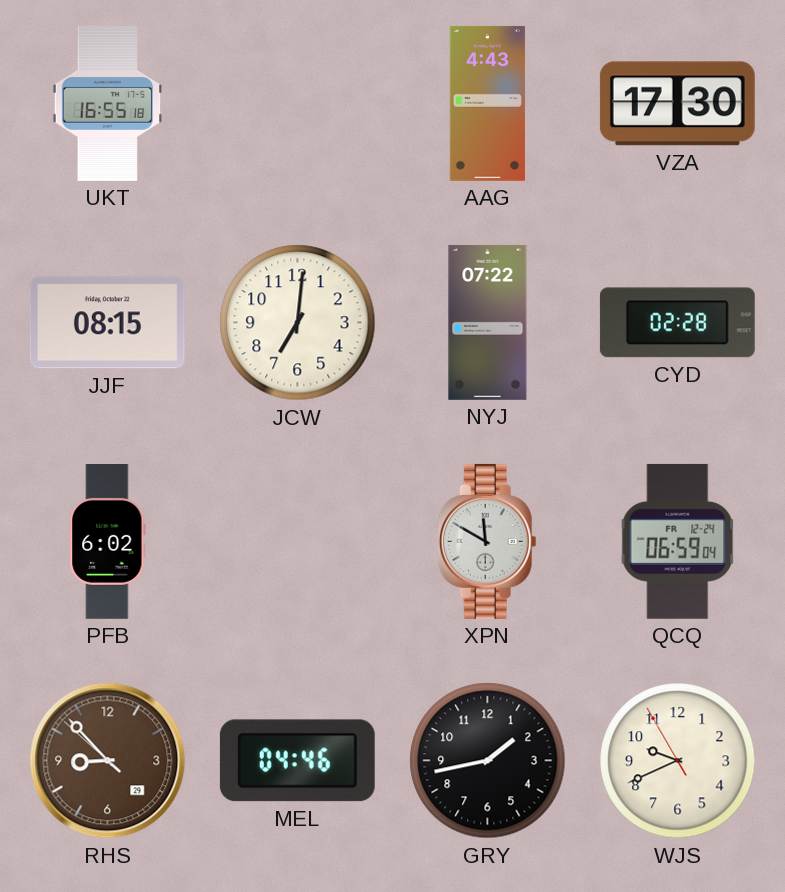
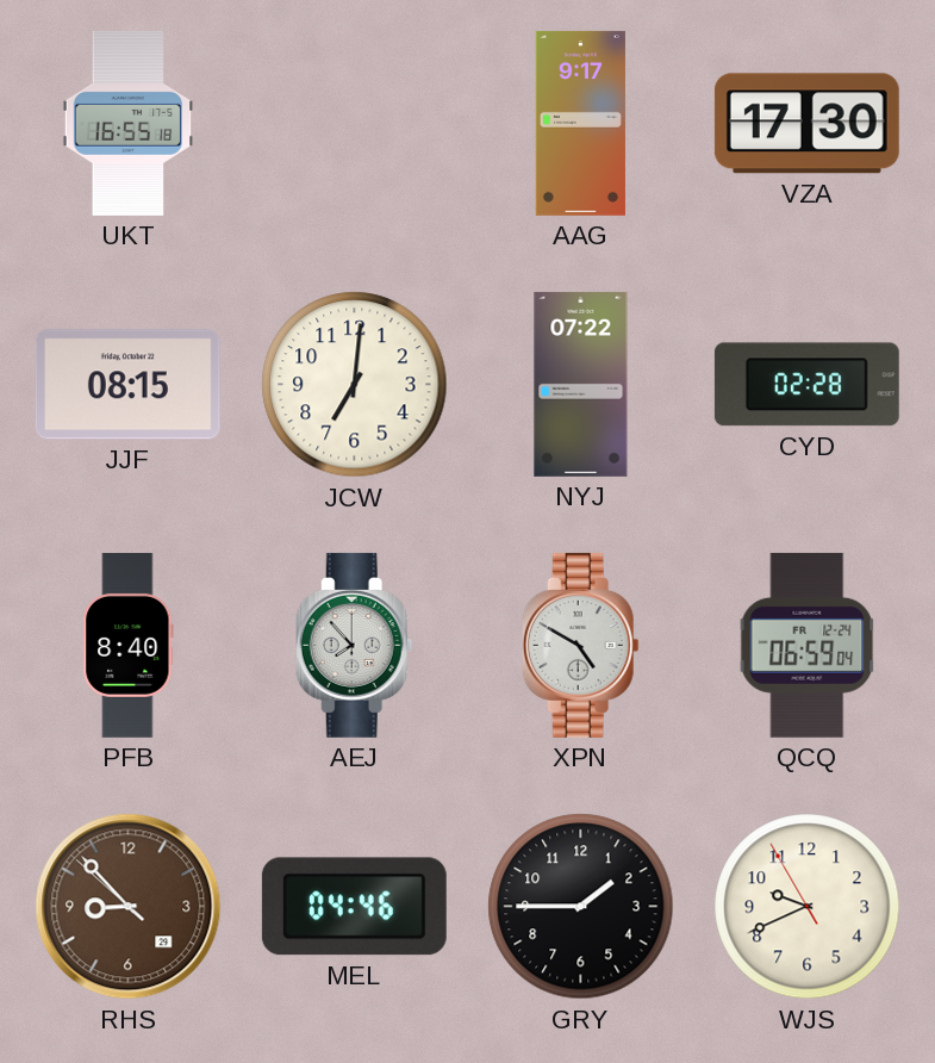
AAG: 4:43 -> 9:17
PFB: 6:02 -> 8:40
AEJ: none -> 7:53
XPN: 11:50 -> 4:50
GRY: 1:43 -> 1:45
